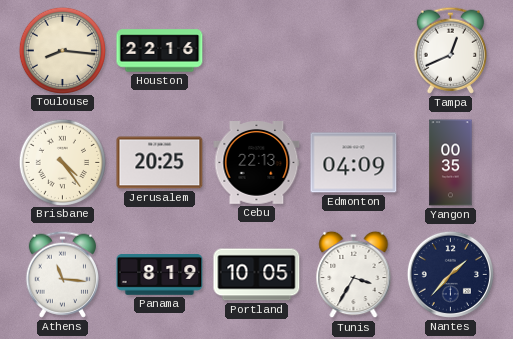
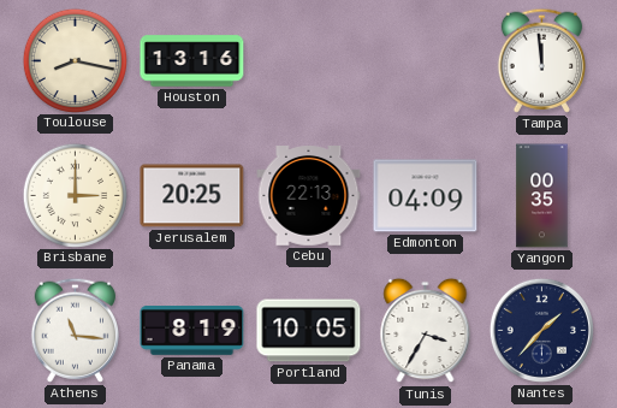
Toulouse: 8:16 -> 8:17
Houston: 22:16 -> 13:16
Tampa: 12:41 -> 11:59
Brisbane: 4:24 -> 3:00
